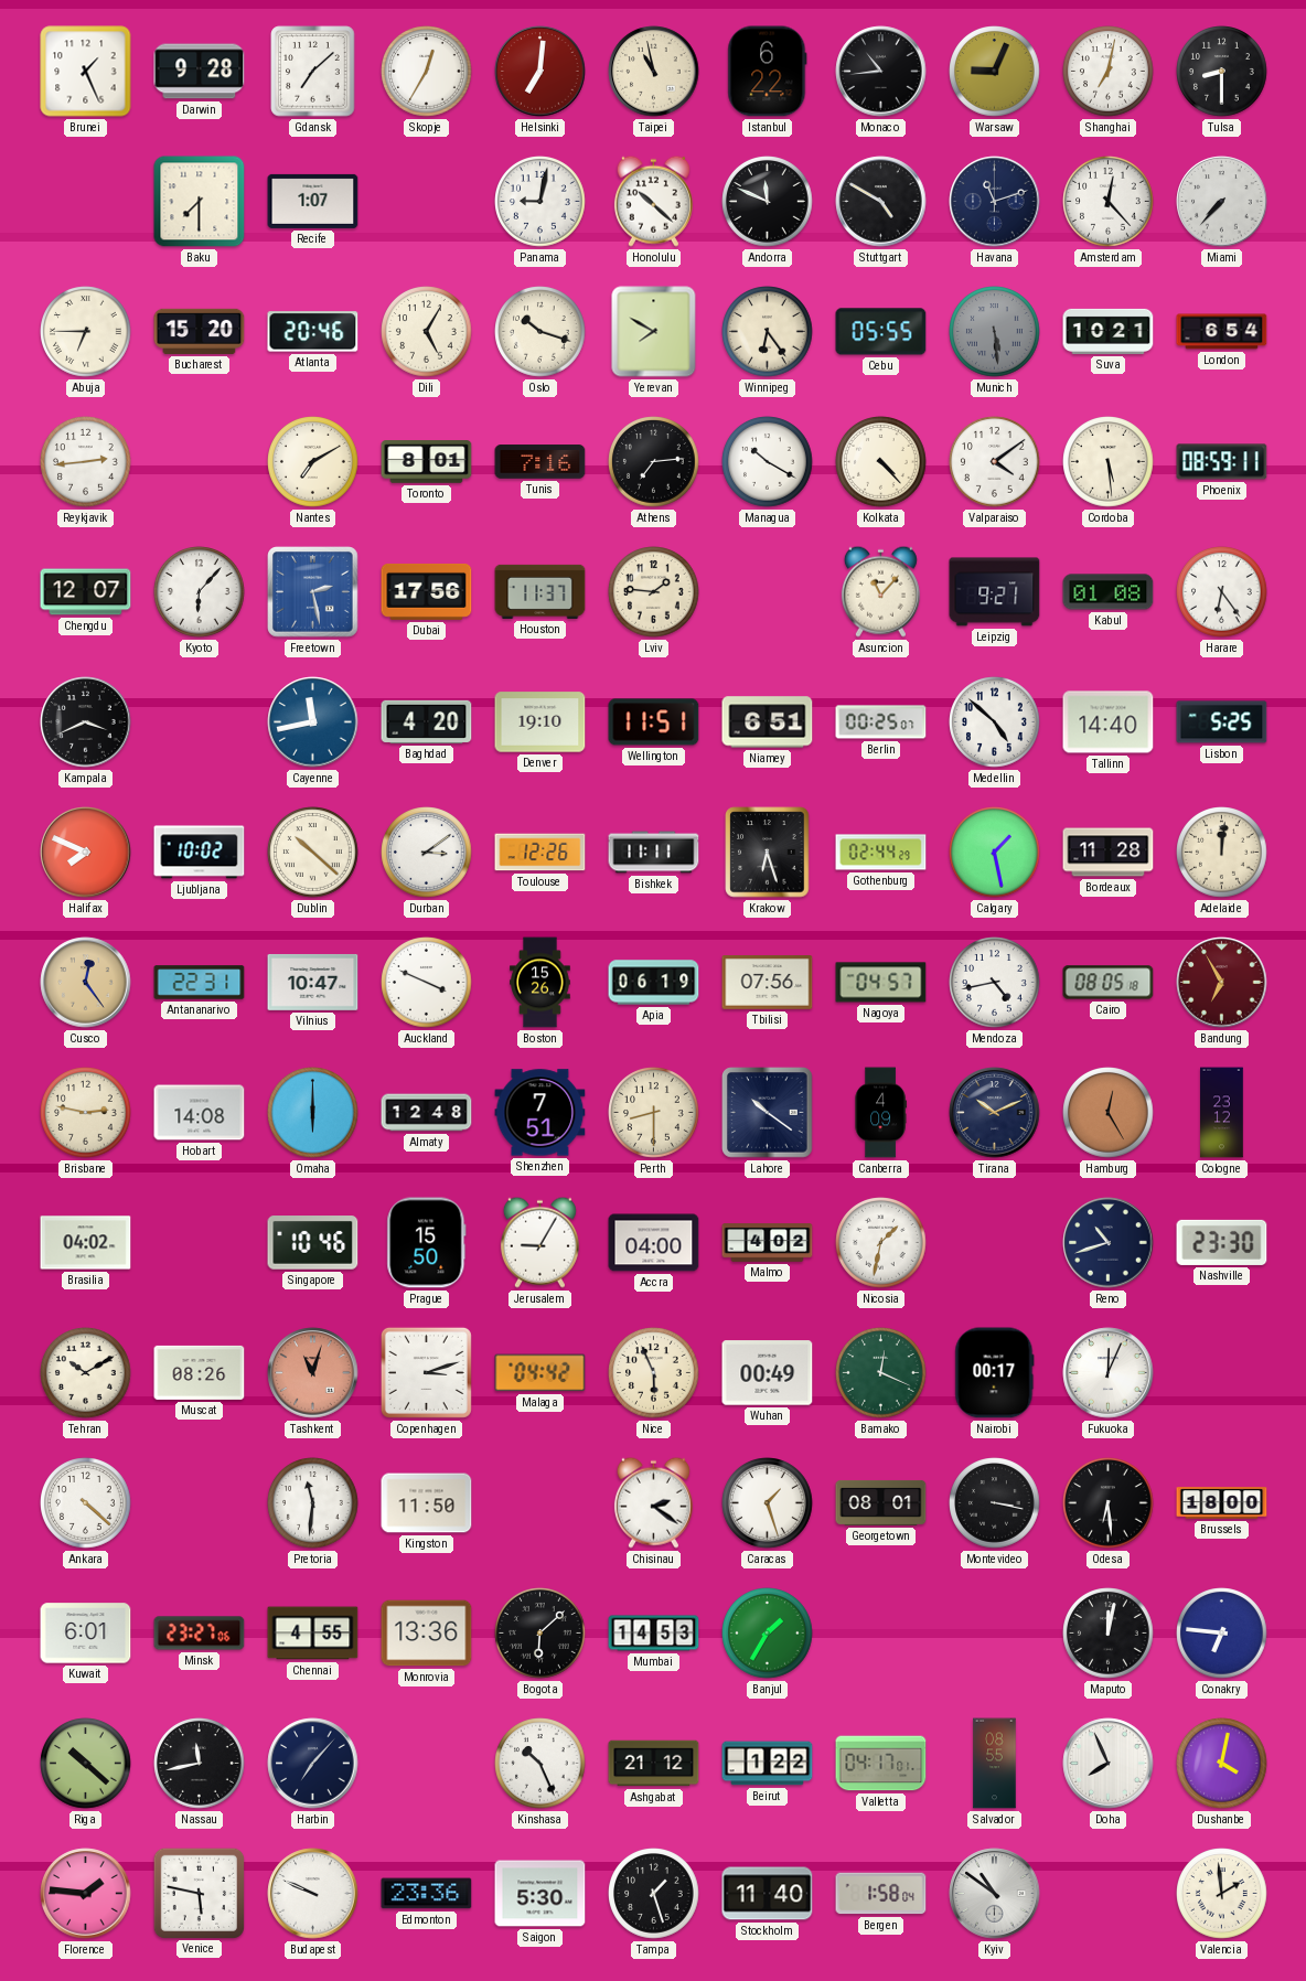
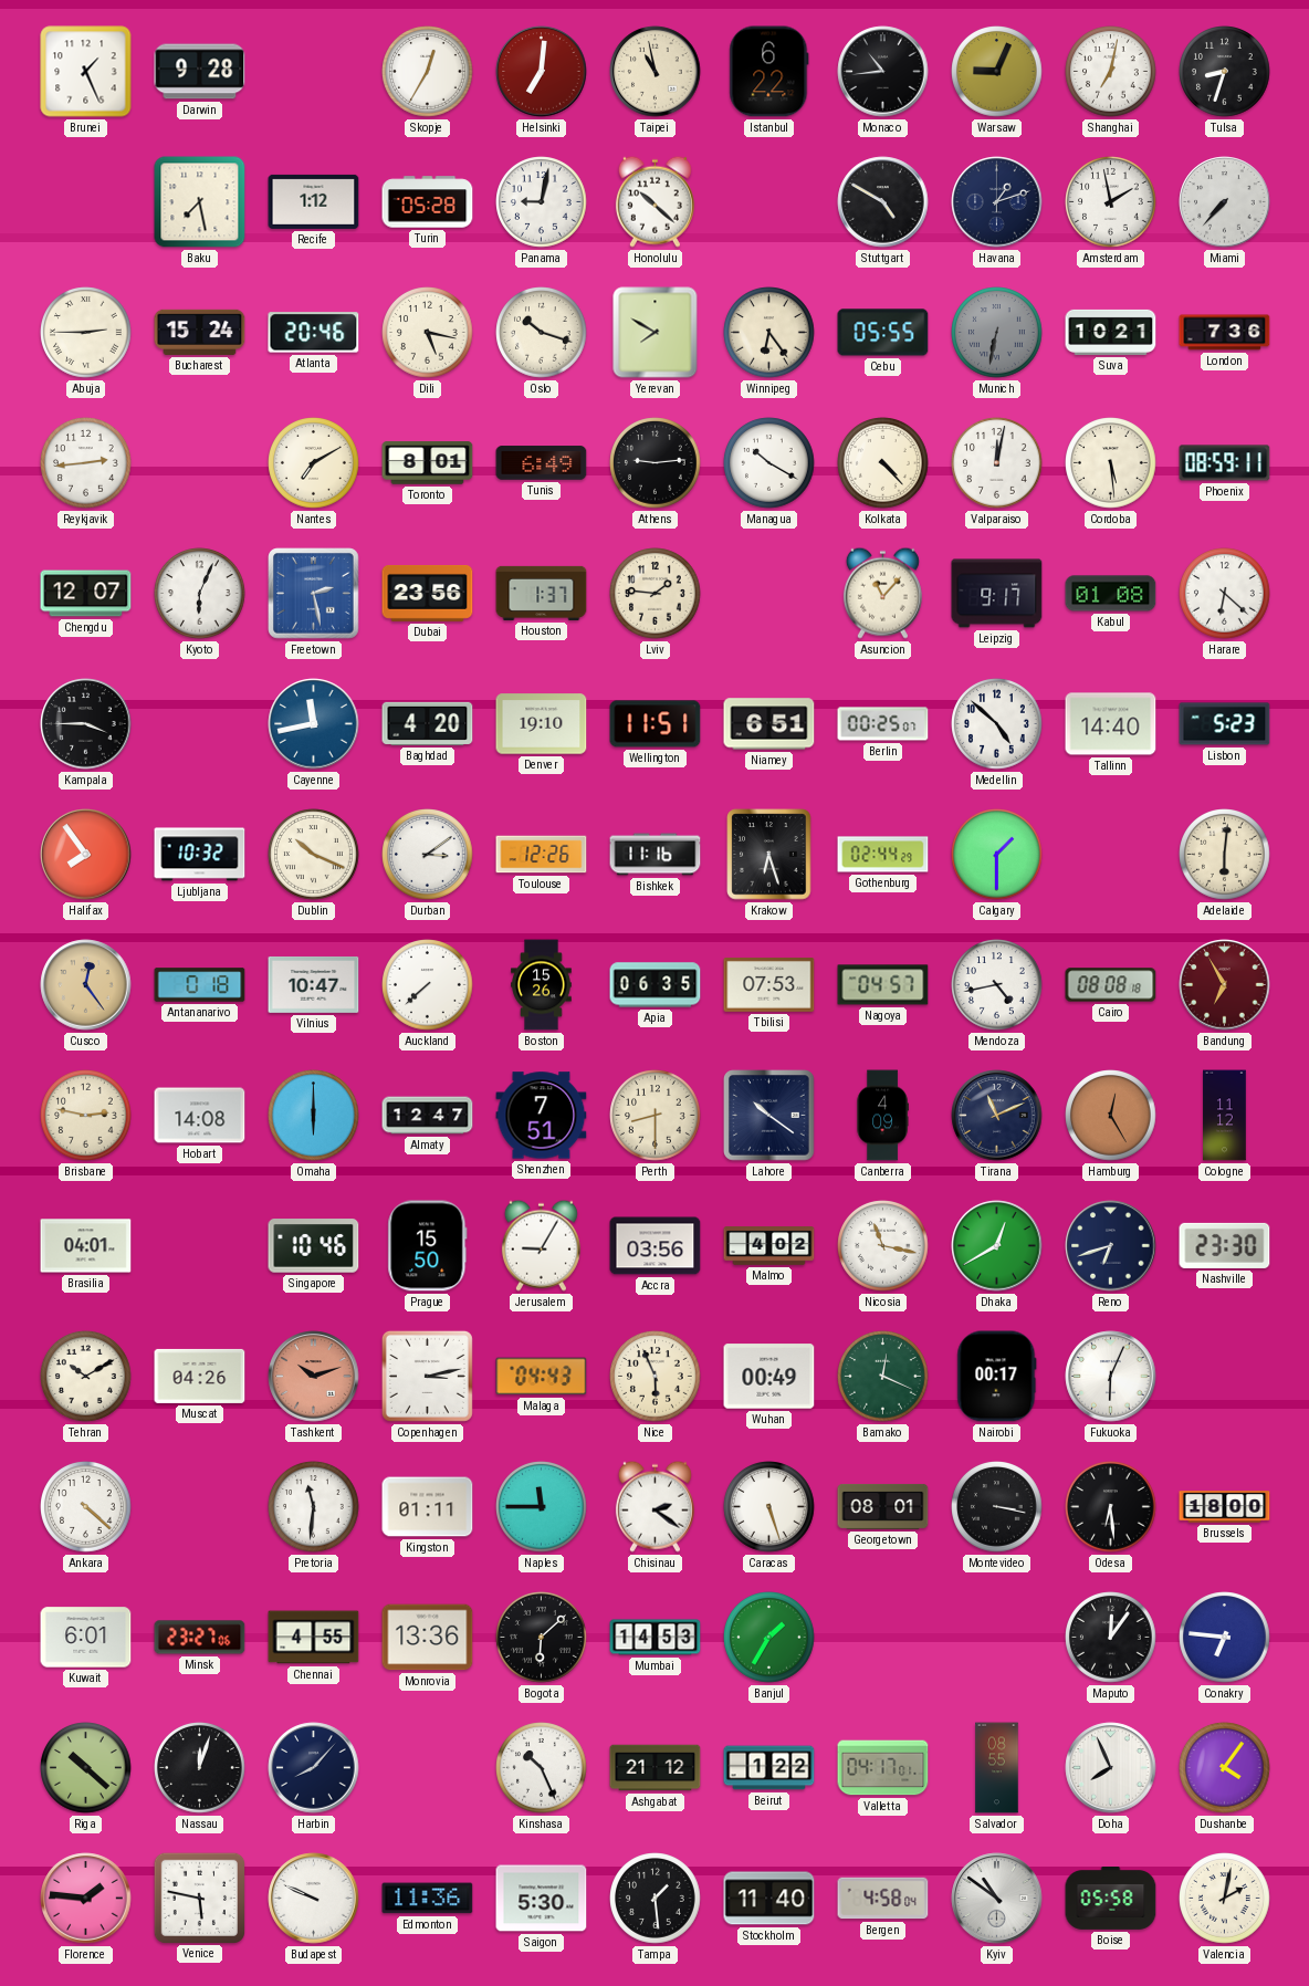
Gdansk: 7:08 -> none
Tulsa: 8:30 -> 8:33
Baku: 7:30 -> 7:28
Recife: 1:07 -> 1:12
Turin: none -> 05:28
Andorra: 11:49 -> none
Havana: 11:12 -> 1:12
Amsterdam: 12:23 -> 1:58
Abuja: 6:45 -> 2:45
Bucharest: 15:20 -> 15:24
Dili: 5:05 -> 5:17
Munich: 5:29 -> 6:32
London: 6:54 -> 7:36
Tunis: 7:16 -> 6:49
Athens: 7:14 -> 9:14
Valparaiso: 4:09 -> 12:02
Kyoto: 6:07 -> 6:04
Dubai: 17:56 -> 23:56
Houston: 11:37 -> 1:37
Leipzig: 9:21 -> 9:17
Harare: 6:24 -> 6:22
Kampala: 3:41 -> 3:45
Lisbon: 5:25 -> 5:23
Halifax: 7:49 -> 7:54
Ljubljana: 10:02 -> 10:32
Dublin: 10:22 -> 10:19
Bishkek: 11:11 -> 11:16
Calgary: 1:28 -> 1:30
Bordeaux: 11:28 -> none
Adelaide: 12:01 -> 6:01
Antananarivo: 22:31 -> 0:18
Auckland: 3:49 -> 7:38
Apia: 06:19 -> 06:35
Tbilisi: 07:56 -> 07:53
Cairo: 08:05 -> 08:08
Almaty: 12:48 -> 12:47
Tirana: 10:11 -> 11:11
Cologne: 23:12 -> 11:12
Brasilia: 04:02 -> 04:01
Accra: 04:00 -> 03:56
Nicosia: 1:32 -> 11:17
Dhaka: none -> 12:40
Reno: 10:42 -> 6:42
Muscat: 08:26 -> 04:26
Tashkent: 11:03 -> 10:12
Copenhagen: 3:12 -> 3:13
Malaga: 04:42 -> 04:43
Fukuoka: 12:04 -> 6:04
Kingston: 11:50 -> 01:11
Naples: none -> 11:45
Caracas: 1:27 -> 5:27
Maputo: 12:02 -> 12:06
Nassau: 11:43 -> 12:03
Harbin: 7:07 -> 8:07
Dushanbe: 4:02 -> 4:06
Edmonton: 23:36 -> 11:36
Tampa: 1:27 -> 1:29
Bergen: 1:58 -> 4:58
Boise: none -> 05:58
Valencia: 1:59 -> 2:02
